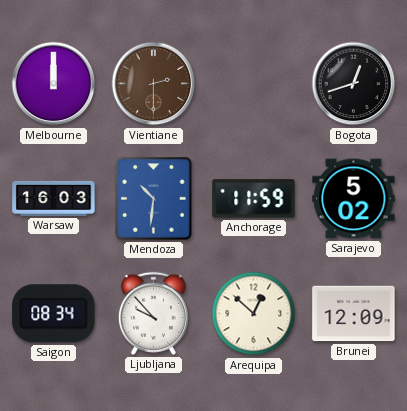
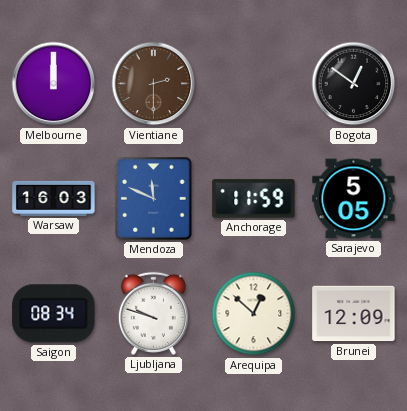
Bogota: 12:42 -> 12:51
Mendoza: 10:31 -> 11:49
Sarajevo: 5:02 -> 5:05
Ljubljana: 9:53 -> 9:48
